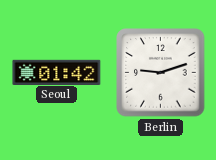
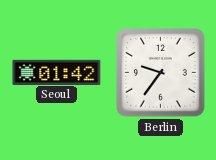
Berlin: 9:12 -> 9:36
